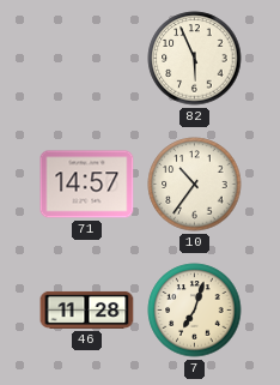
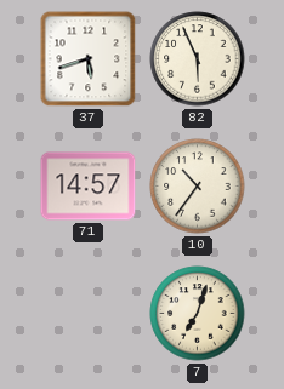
37: none -> 5:42
46: 11:28 -> none
